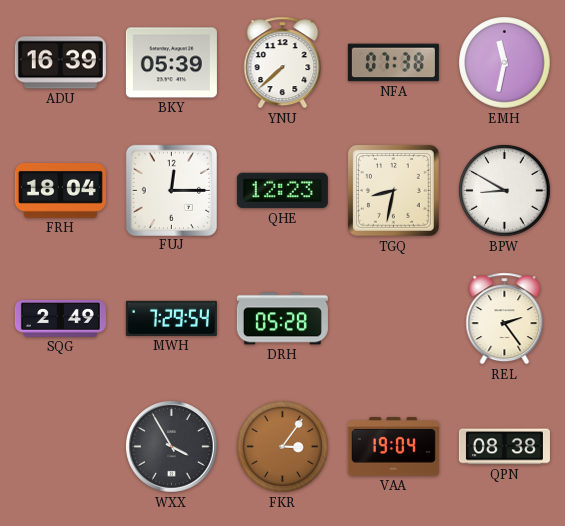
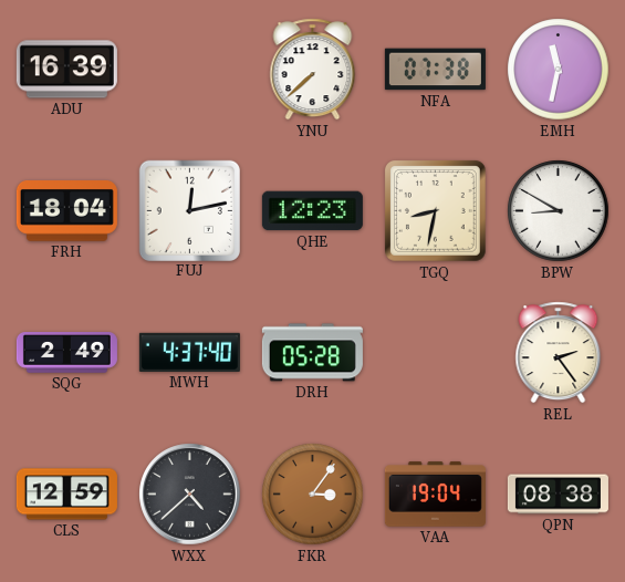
BKY: 05:39 -> none
FUJ: 12:15 -> 12:13
MWH: 7:29 -> 4:37
CLS: none -> 12:59
WXX: 3:55 -> 4:38
